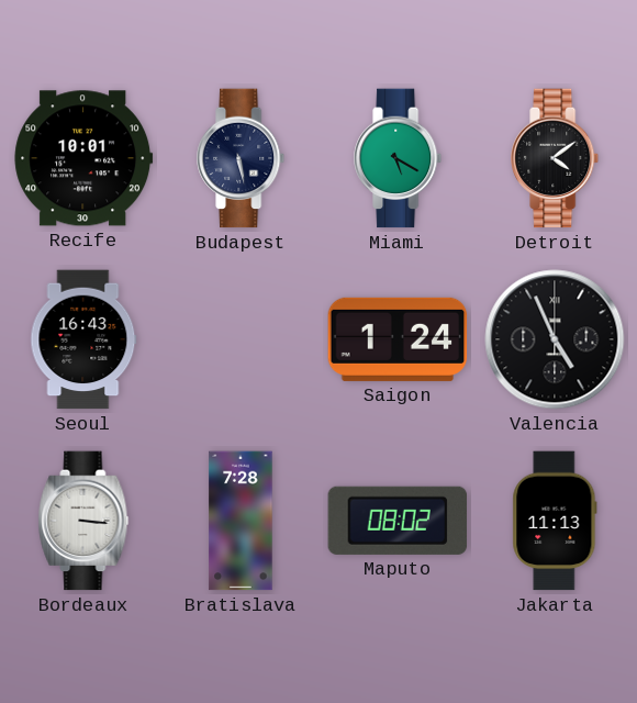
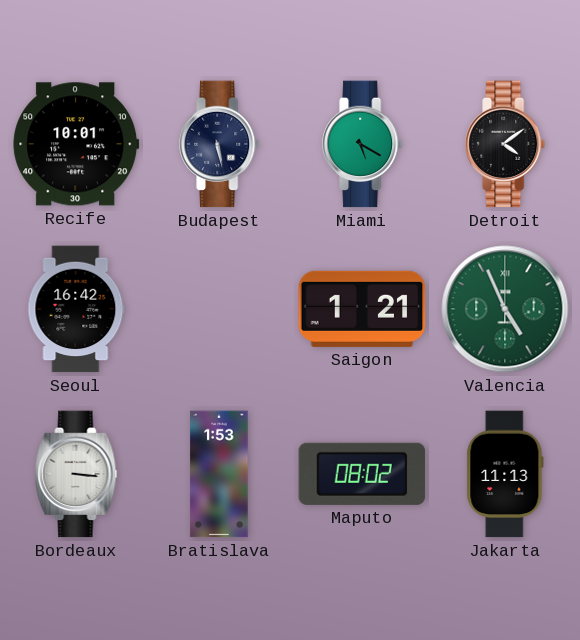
Seoul: 16:43 -> 16:42
Saigon: 1:24 -> 1:21
Valencia dial: black -> green
Bratislava: 7:28 -> 1:53
